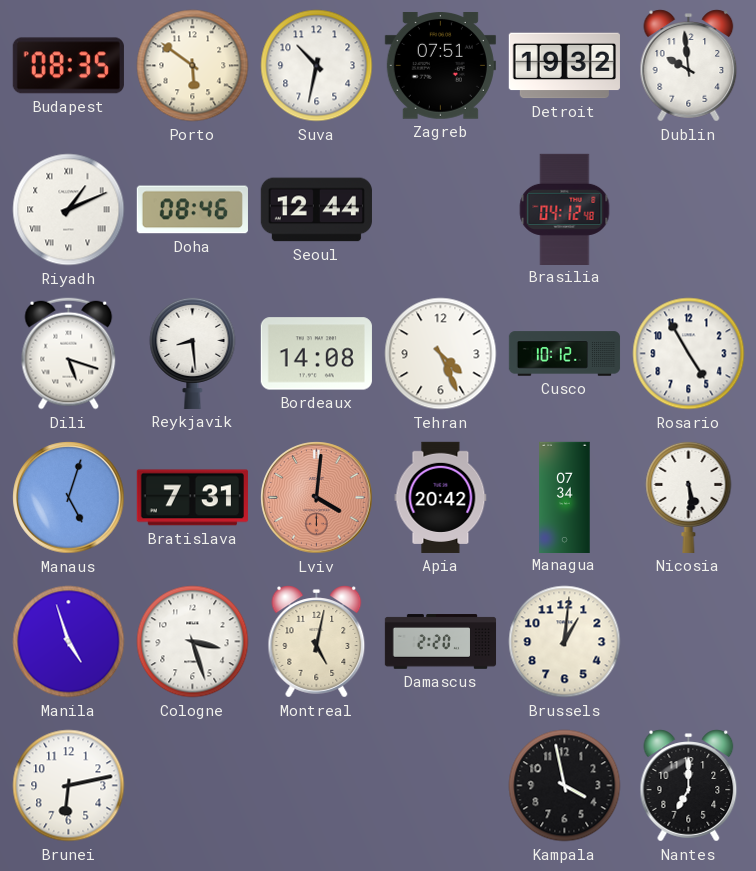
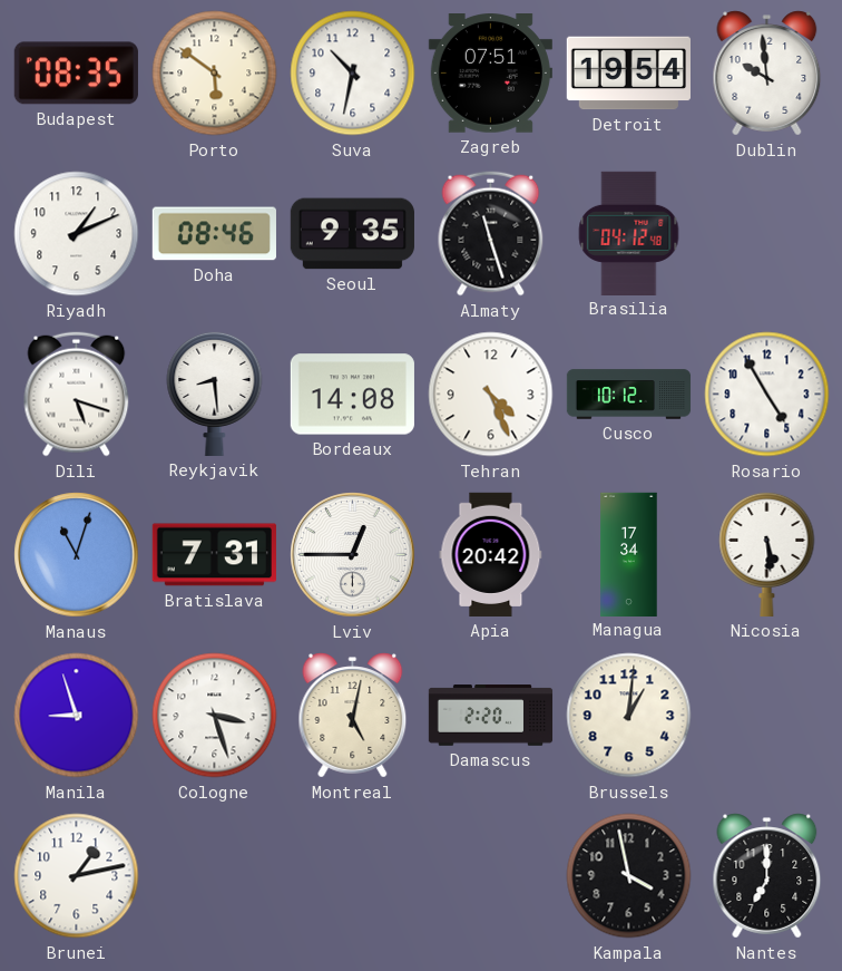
Detroit: 19:32 -> 19:54
Riyadh numerals: Roman -> Arabic
Seoul: 12:44 -> 9:35
Almaty: none -> 11:27
Manaus: 5:03 -> 11:03
Lviv: 4:01 -> 12:45
Lviv dial: salmon -> white
Managua: 07:34 -> 17:34
Manila: 4:57 -> 8:57
Brunei: 6:13 -> 1:13
